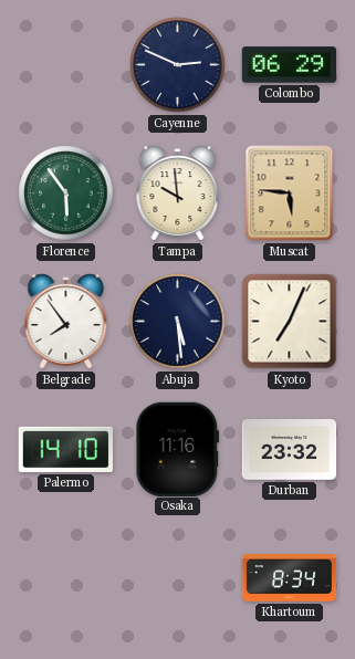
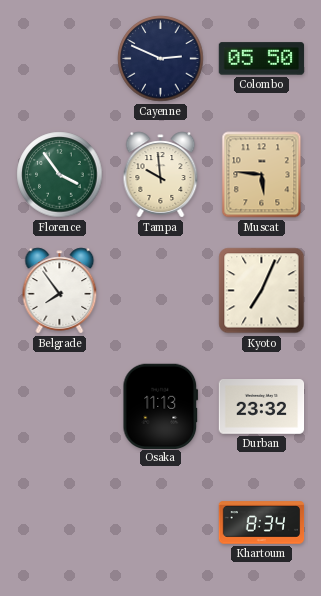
Colombo: 06:29 -> 05:50
Florence: 5:54 -> 3:54
Abuja: 5:29 -> none
Palermo: 14:10 -> none
Osaka: 11:16 -> 11:13
